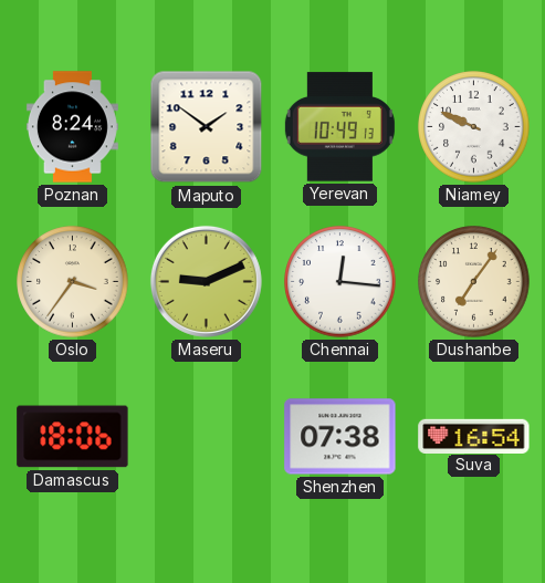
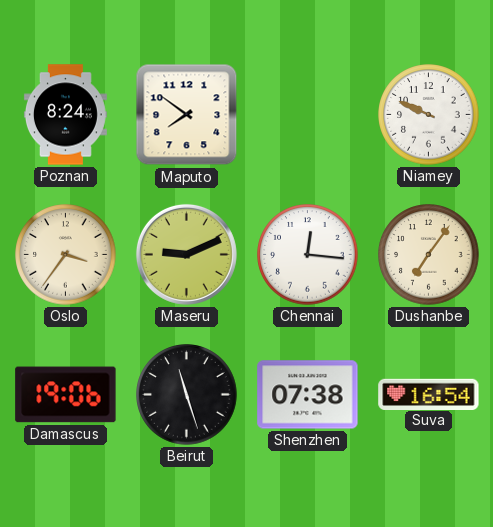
Maputo: 1:51 -> 7:51
Yerevan: 10:49 -> none
Damascus: 18:06 -> 19:06
Beirut: none -> 11:27
